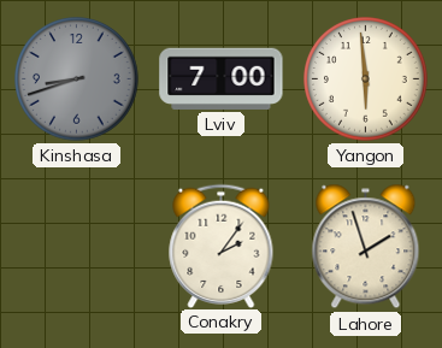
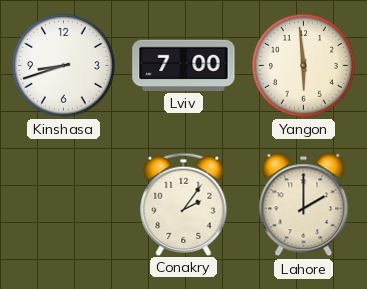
Kinshasa dial: grey -> white
Lahore: 1:57 -> 2:00
